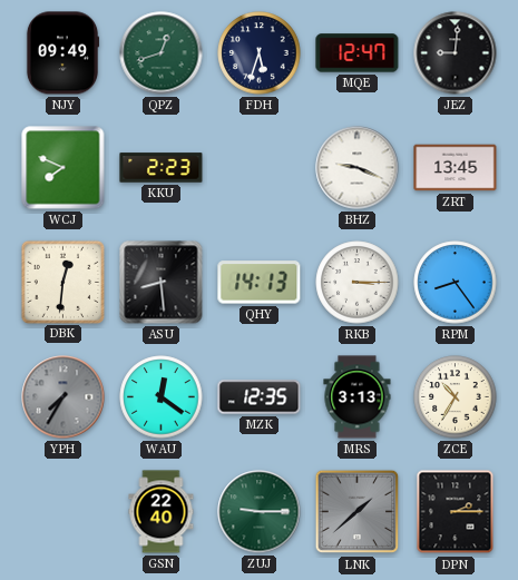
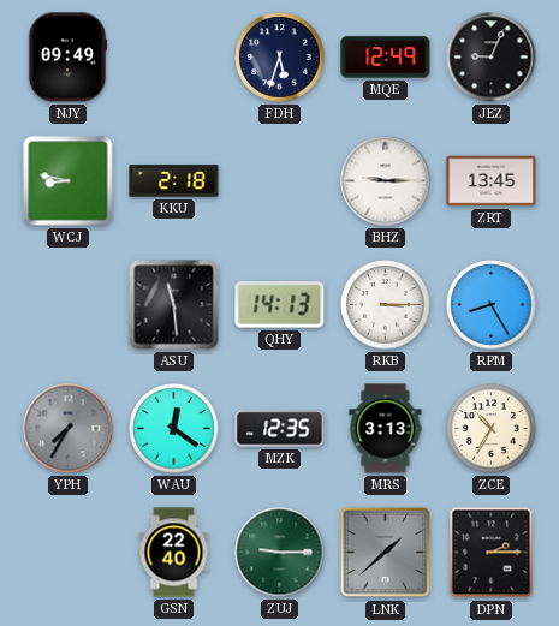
QPZ: 12:42 -> none
MQE: 12:47 -> 12:49
JEZ: 9:01 -> 9:04
WCJ: 7:49 -> 8:47
KKU: 2:23 -> 2:18
BHZ: 9:19 -> 9:15
DBK: 12:31 -> none
ASU: 8:29 -> 11:29
RPM: 8:24 -> 8:25
